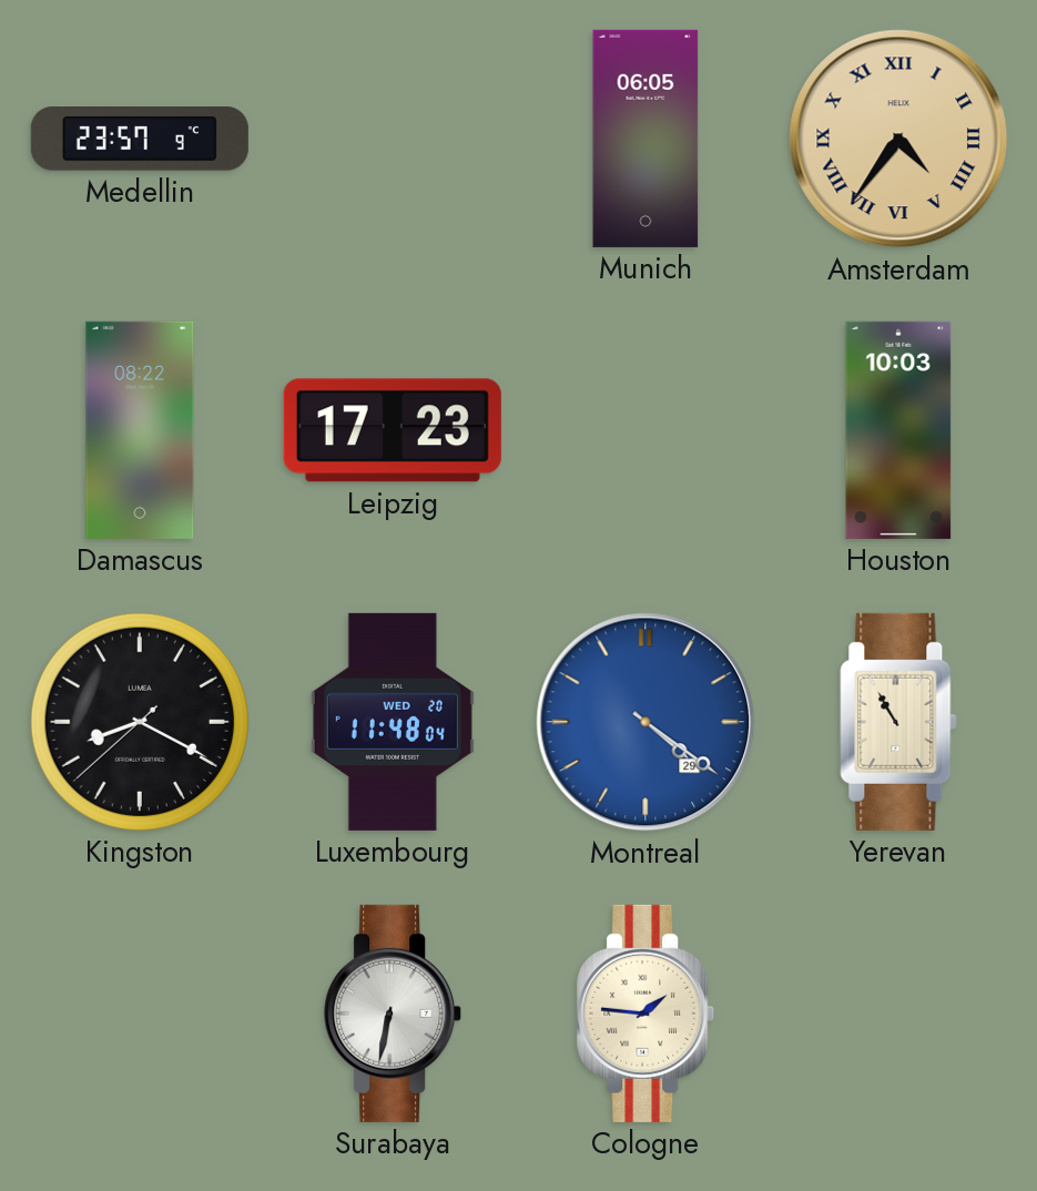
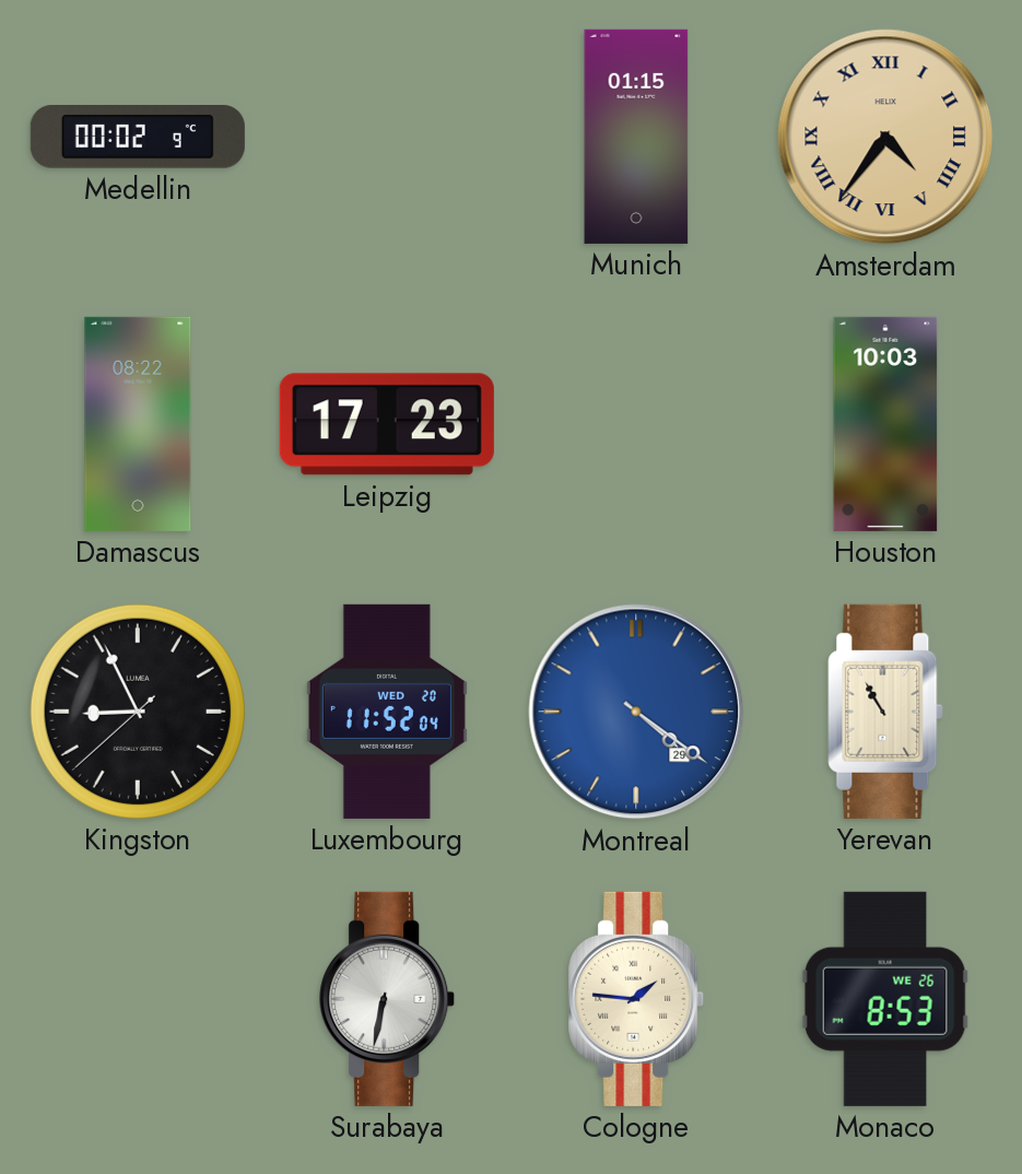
Medellin: 23:57 -> 00:02
Munich: 06:05 -> 01:15
Kingston: 8:19 -> 8:55
Luxembourg: 11:48 -> 11:52
Monaco: none -> 8:53
